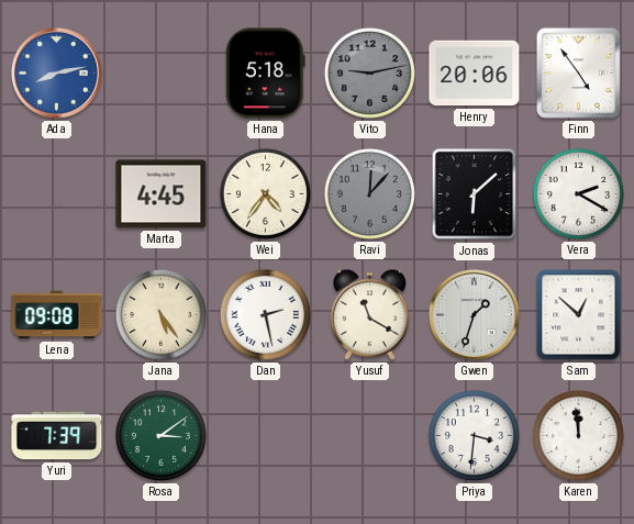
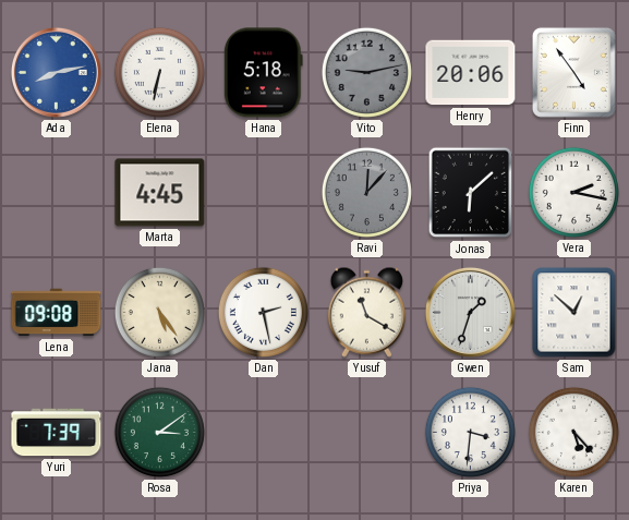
Elena: none -> 6:32
Wei: 4:36 -> none
Vera: 2:20 -> 2:17
Karen: 11:59 -> 5:23
